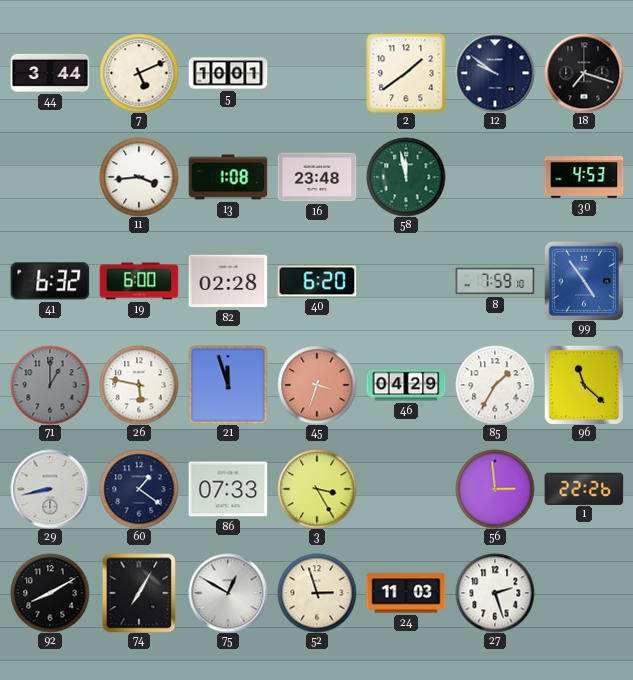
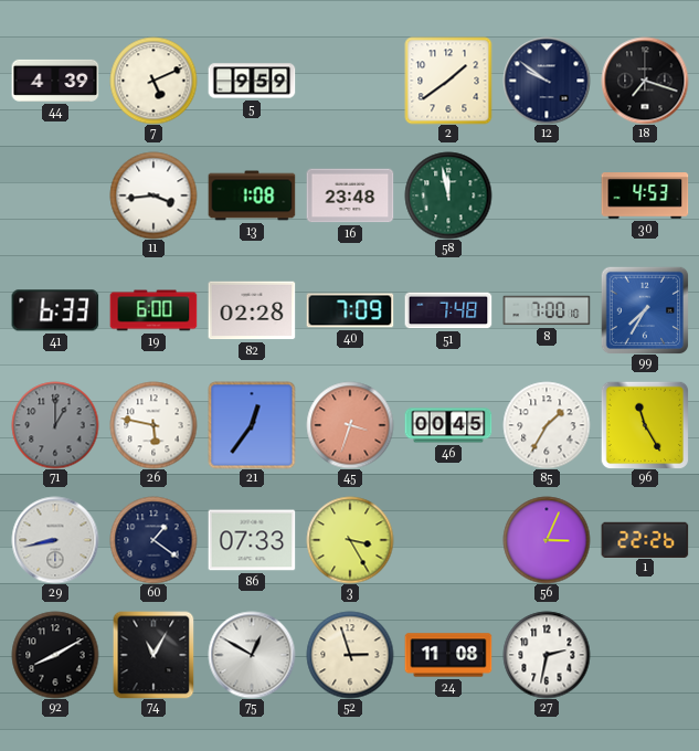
44: 3:44 -> 4:39
5: 10:01 -> 9:59
41: 6:32 -> 6:33
40: 6:20 -> 7:09
51: none -> 7:48
8: 7:59 -> 7:00
99: 4:54 -> 7:35
21: 11:57 -> 12:36
46: 04:29 -> 00:45
96: 11:22 -> 11:25
56: 2:59 -> 3:04
74: 7:05 -> 11:05
24: 11:03 -> 11:08
27: 2:27 -> 2:32
